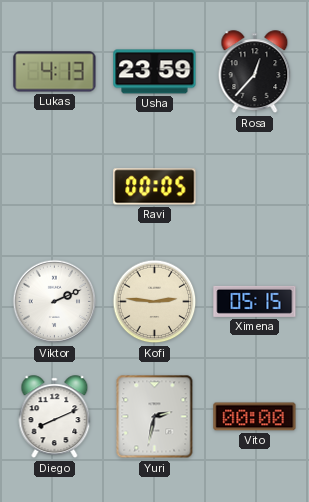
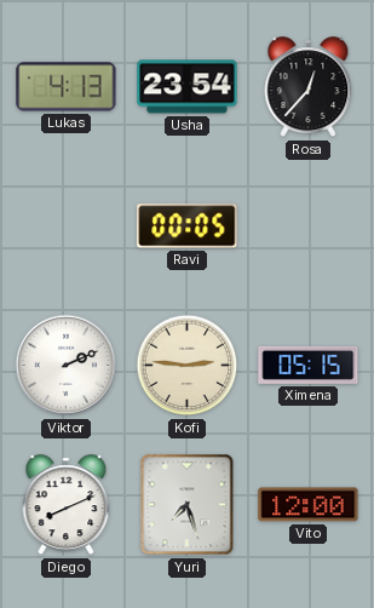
Usha: 23:59 -> 23:54
Yuri: 2:32 -> 7:27
Vito: 00:00 -> 12:00
